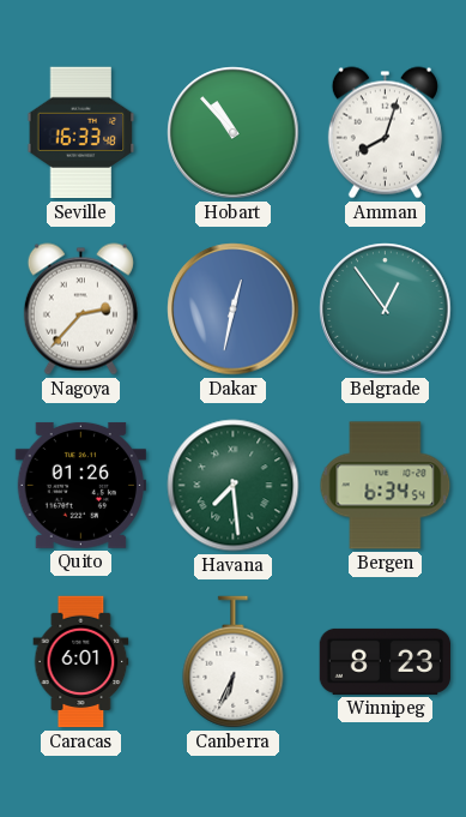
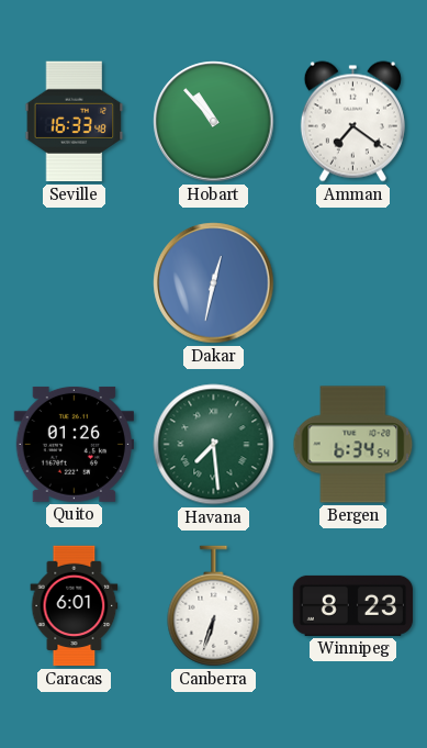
Amman: 8:03 -> 7:21
Nagoya: 2:37 -> none
Belgrade: 12:54 -> none
Canberra: 6:34 -> 6:33
